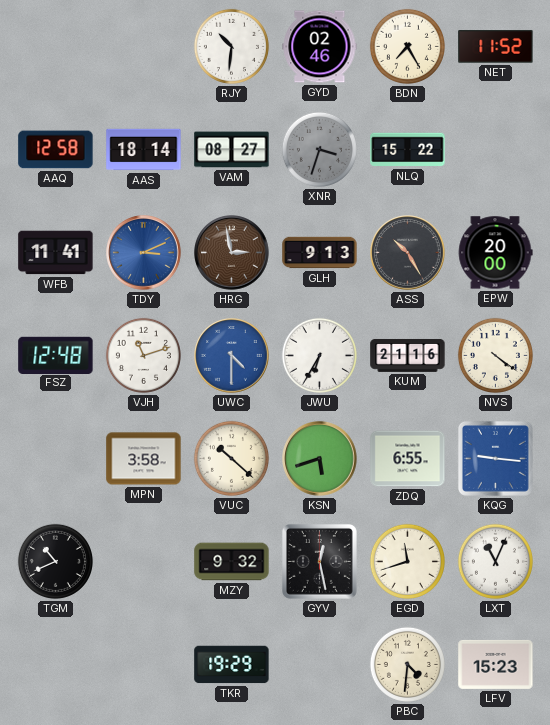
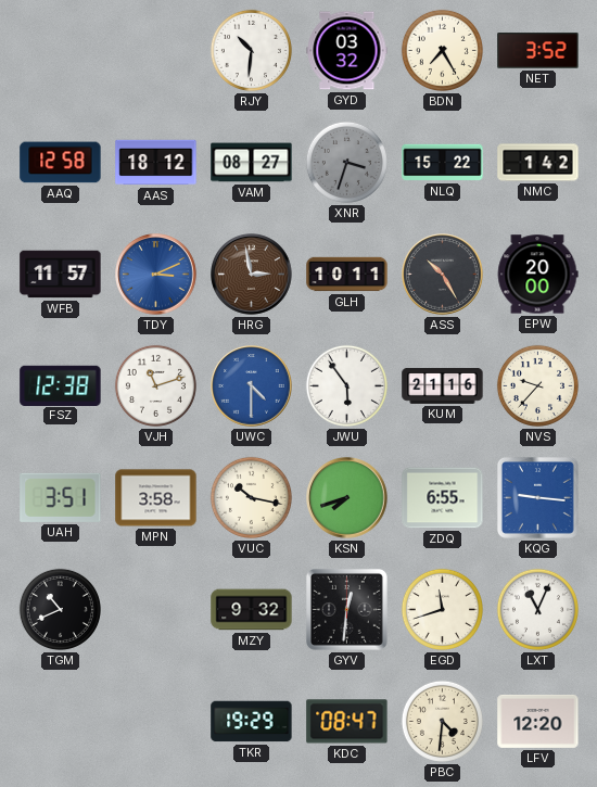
GYD: 02:46 -> 03:32
NET: 11:52 -> 3:52
AAS: 18:14 -> 18:12
NMC: none -> 1:42
WFB: 11:41 -> 11:57
GLH: 9:13 -> 10:11
FSZ: 12:48 -> 12:38
JWU: 6:35 -> 5:54
NVS: 4:21 -> 9:37
UAH: none -> 3:51
VUC: 10:22 -> 10:17
KSN: 5:42 -> 7:42
GYV: 12:28 -> 12:31
KDC: none -> 08:47
LFV: 15:23 -> 12:20
